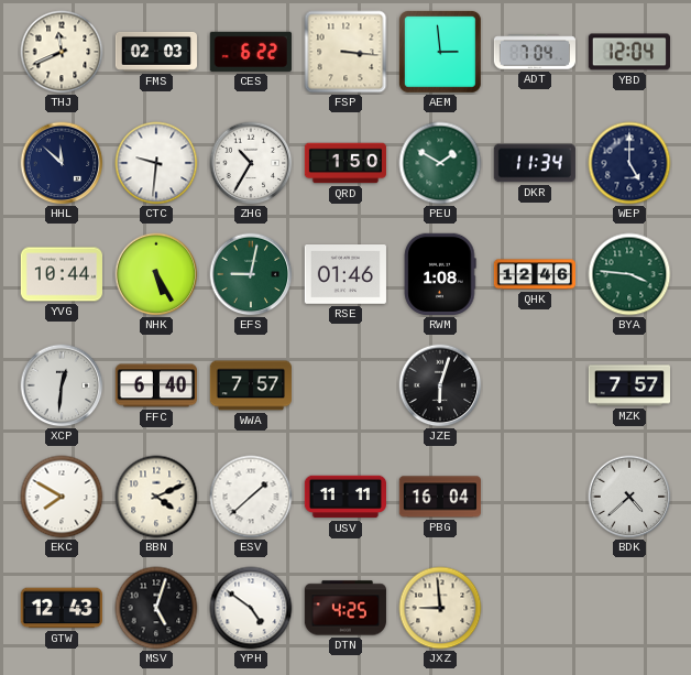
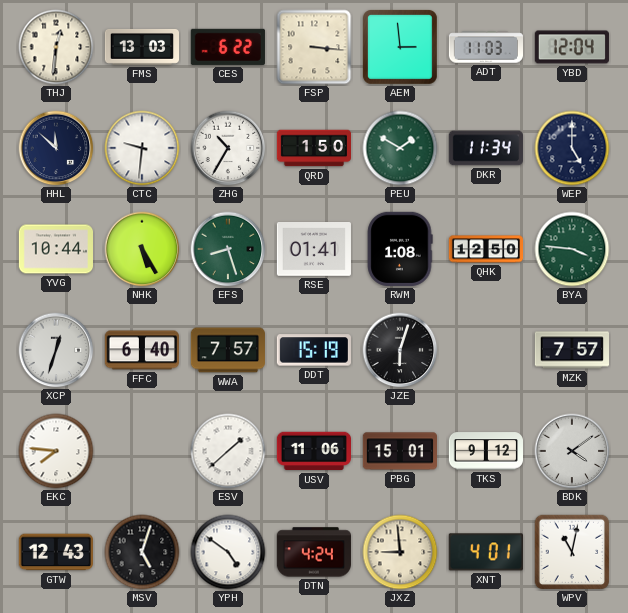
THJ: 11:41 -> 12:31
FMS: 02:03 -> 13:03
ADT: 7:04 -> 11:03
EFS: 9:02 -> 8:27
RSE: 01:46 -> 01:41
QHK: 12:46 -> 12:50
XCP: 12:31 -> 12:33
DDT: none -> 15:19
EKC: 7:50 -> 7:46
BBN: 4:11 -> none
USV: 11:11 -> 11:06
PBG: 16:04 -> 15:01
TKS: none -> 9:12
BDK: 4:38 -> 4:09
DTN: 4:25 -> 4:24
XNT: none -> 4:01
WPV: none -> 11:02
